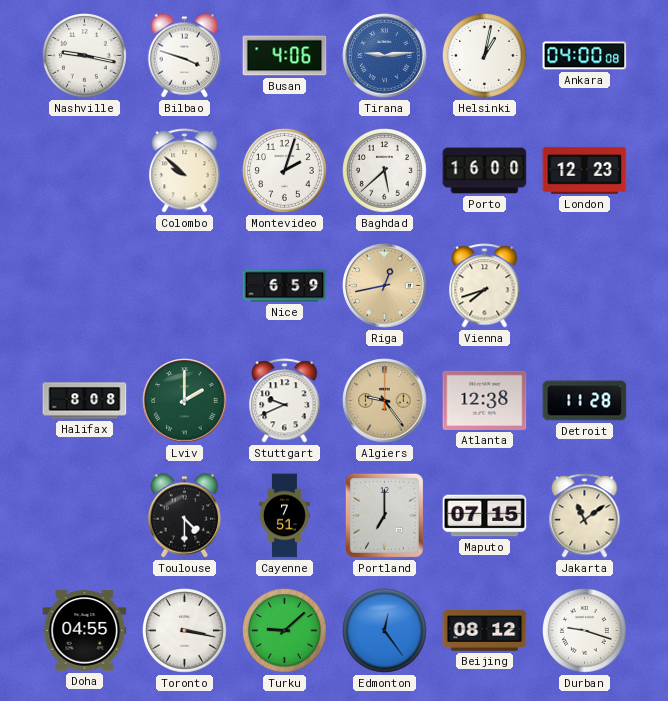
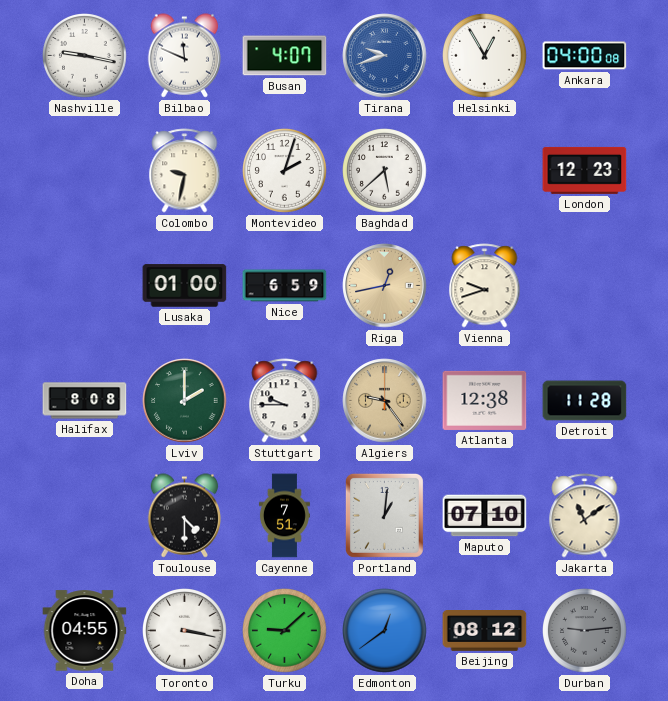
Bilbao: 3:48 -> 11:49
Busan: 4:06 -> 4:07
Tirana: 9:14 -> 9:42
Helsinki: 1:02 -> 12:55
Colombo: 9:52 -> 9:32
Porto: 16:00 -> none
Lusaka: none -> 01:00
Vienna: 7:42 -> 9:42
Stuttgart: 9:41 -> 9:45
Portland: 7:00 -> 1:01
Maputo: 07:15 -> 07:10
Edmonton: 12:24 -> 12:39
Durban: 9:18 -> 9:14
Durban dial: white -> grey
